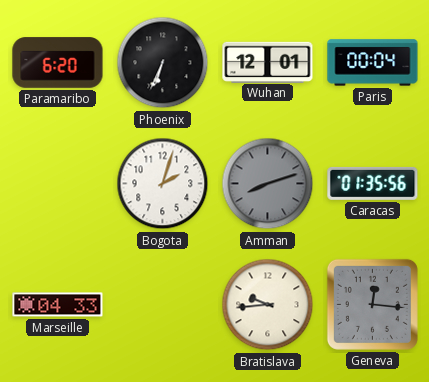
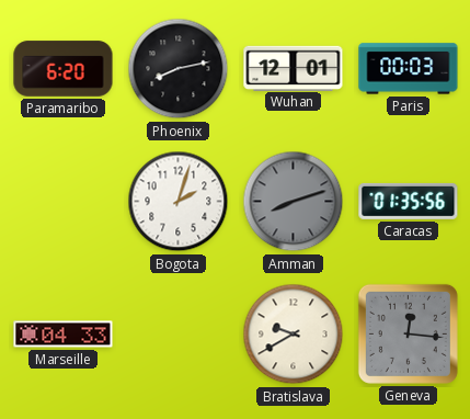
Phoenix: 6:34 -> 8:13
Paris: 00:04 -> 00:03
Bratislava: 9:44 -> 9:40
